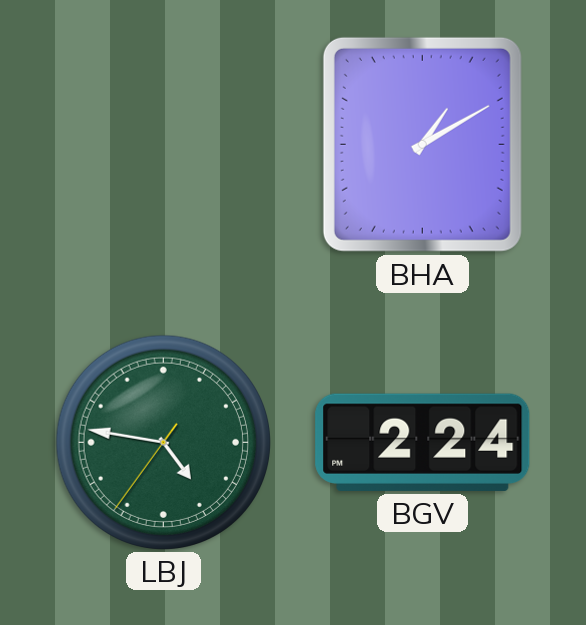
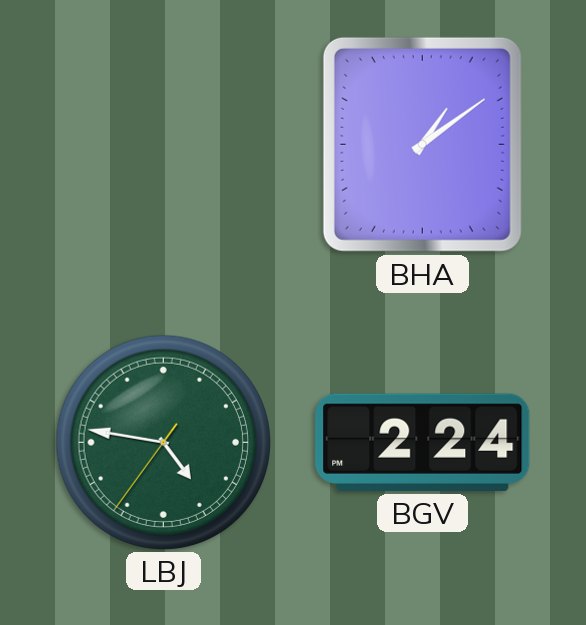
BHA: 1:10 -> 1:09
